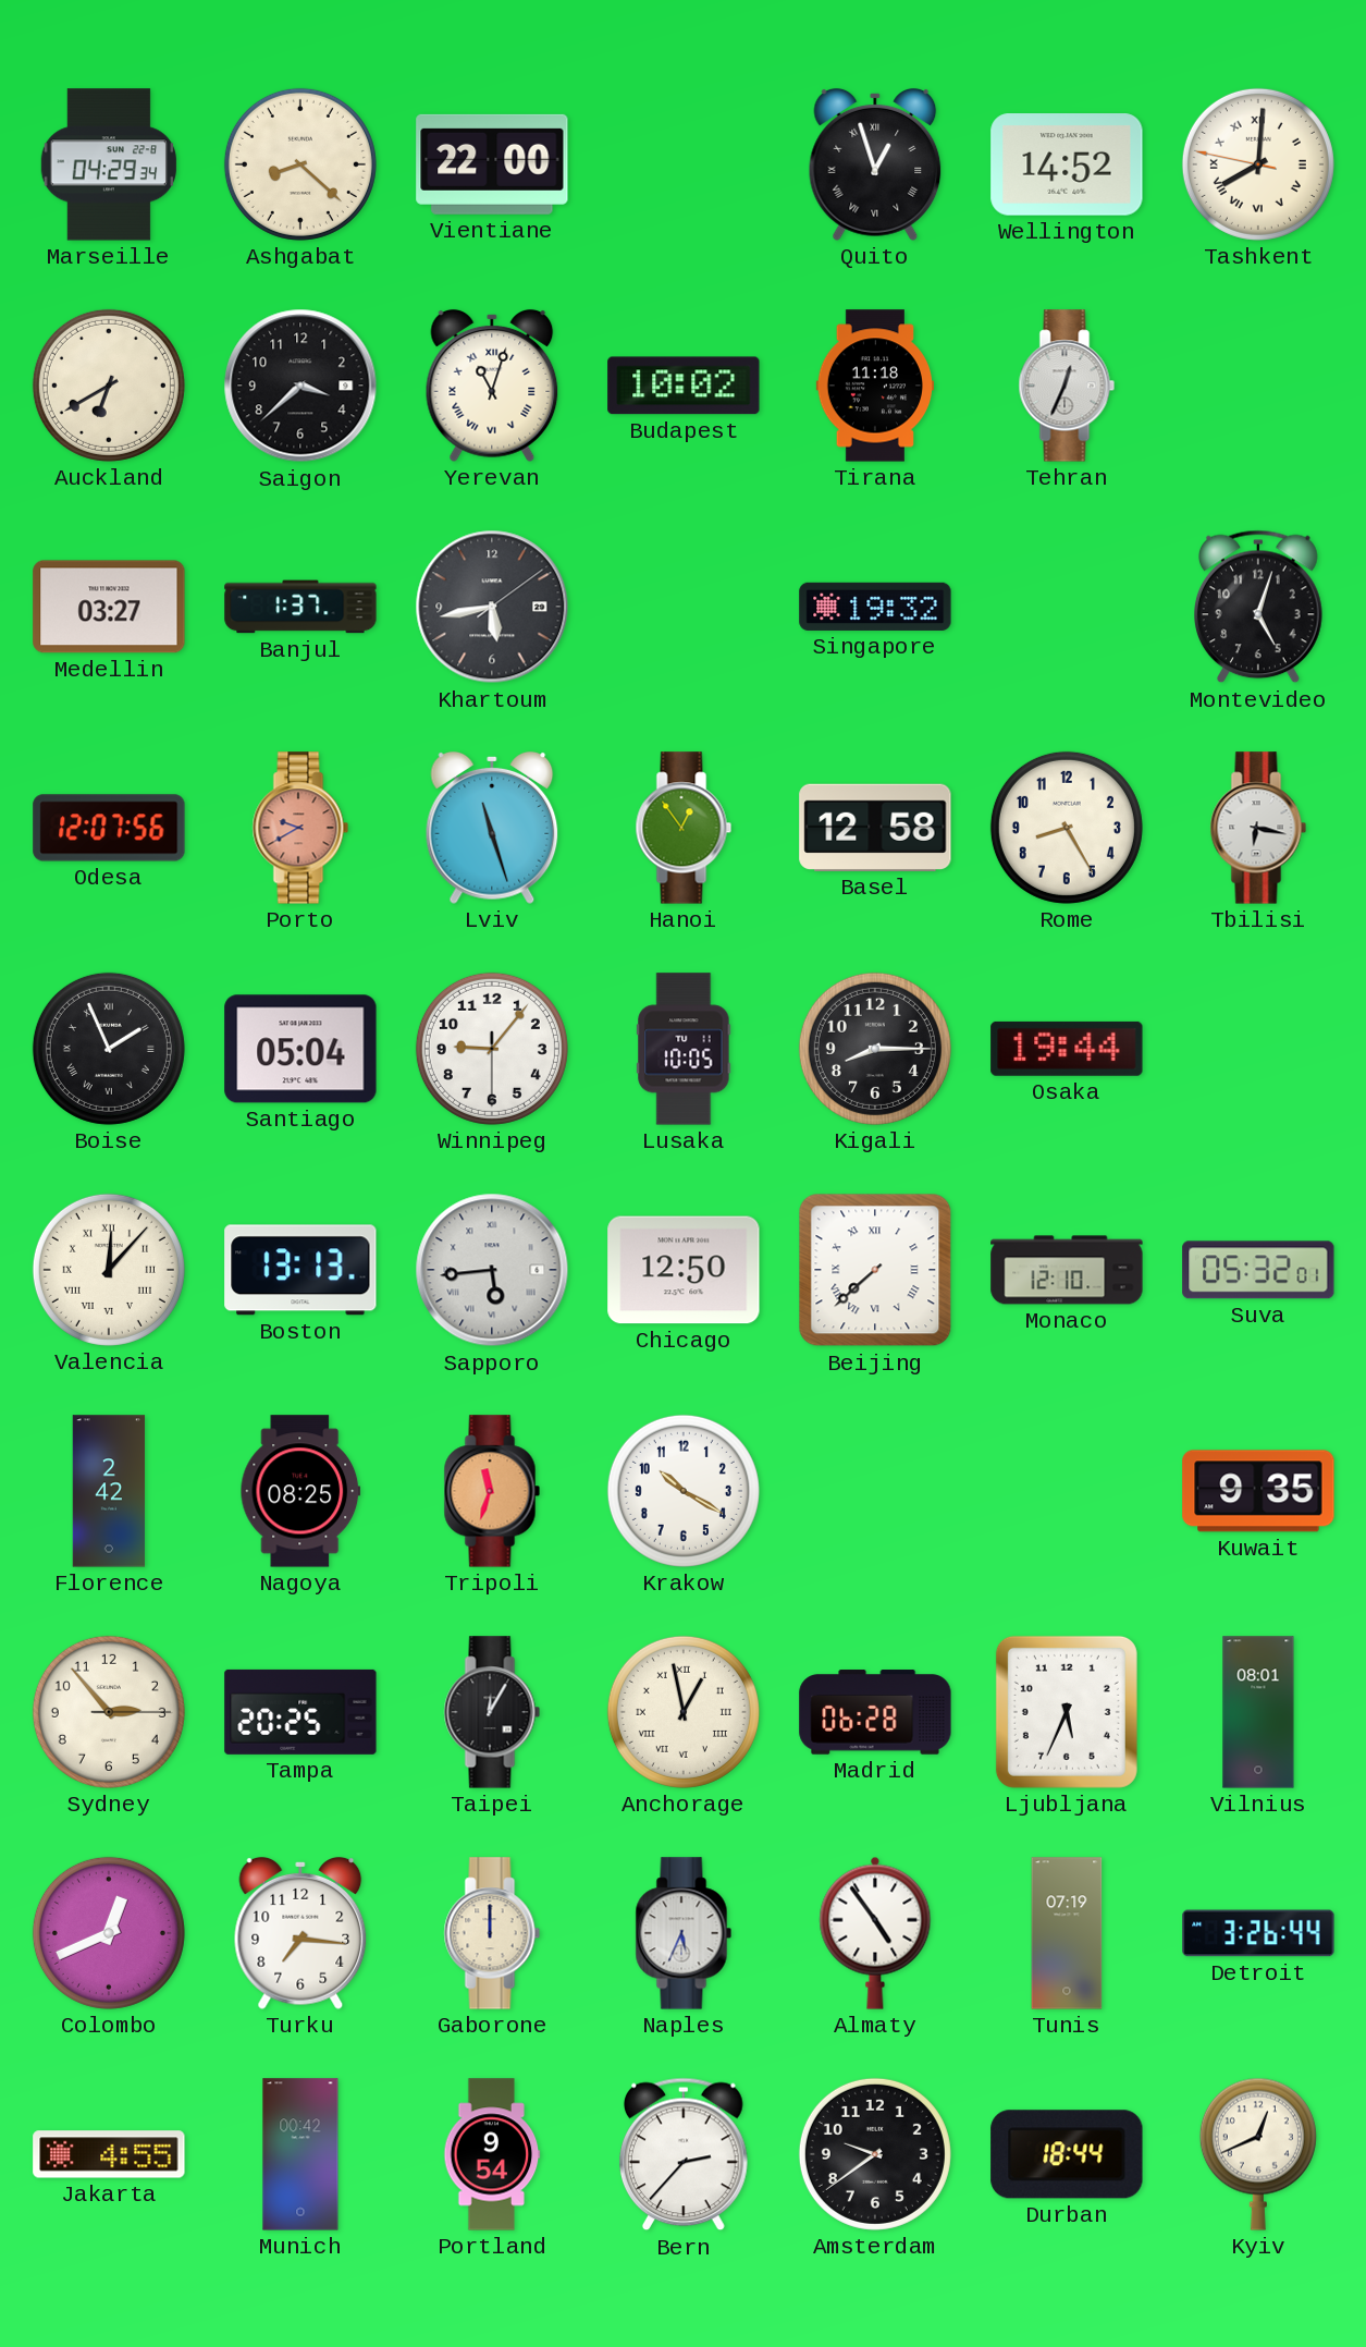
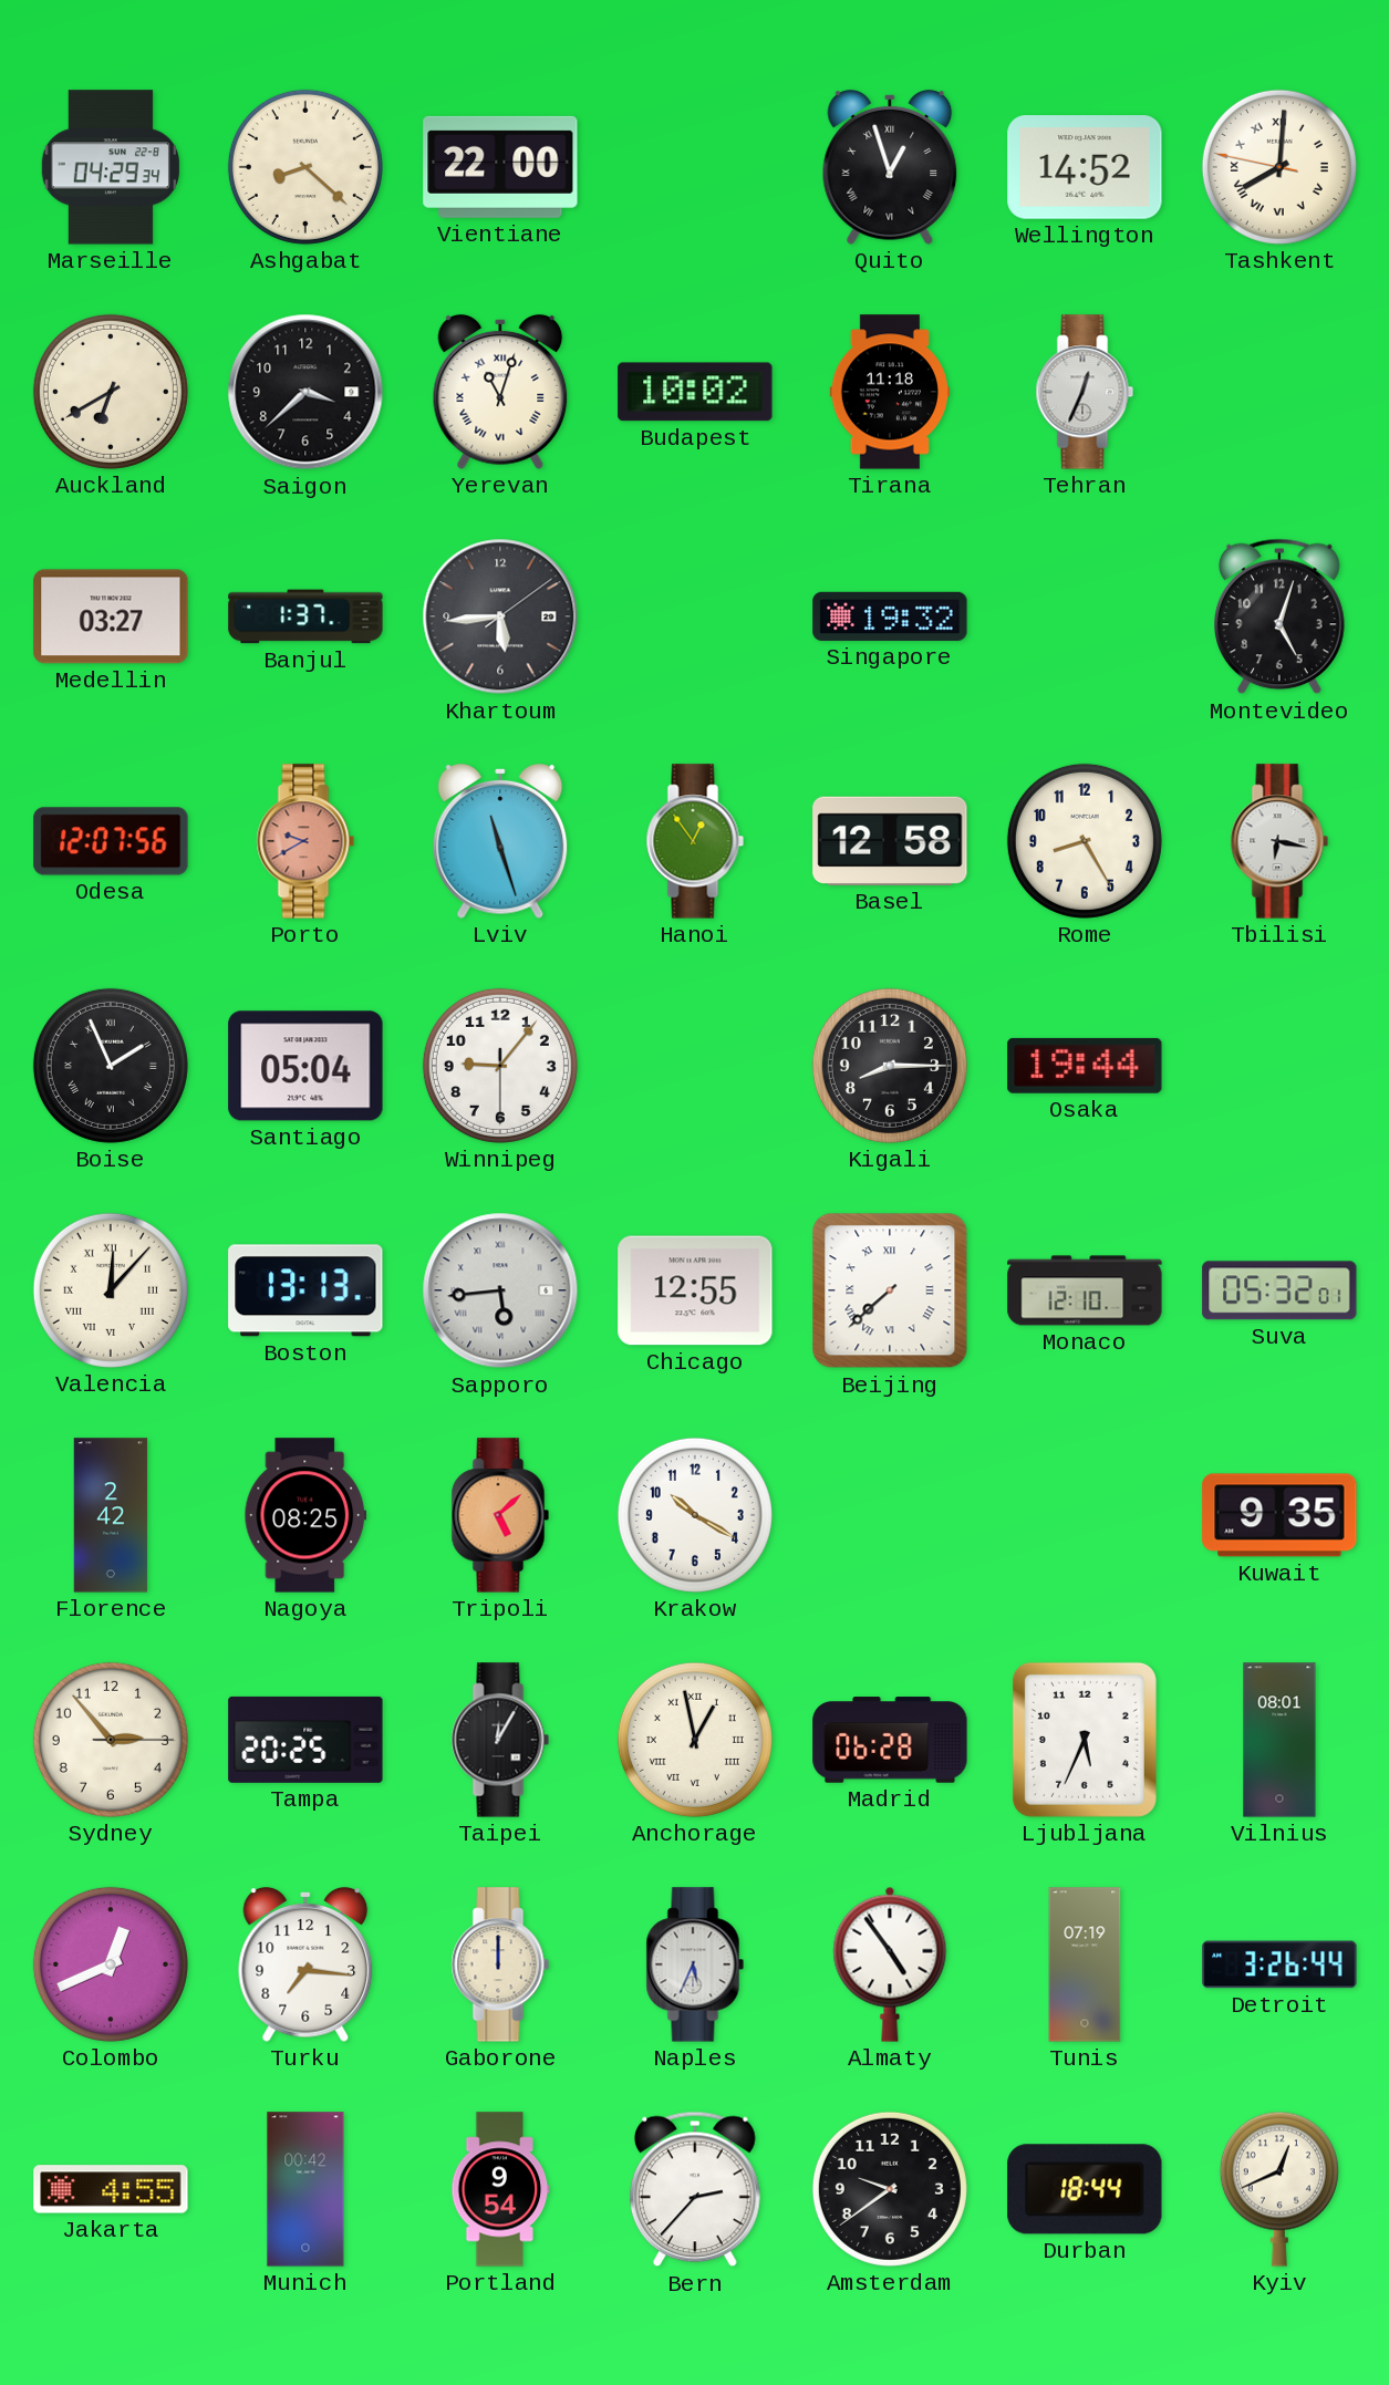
Khartoum: 5:43 -> 5:44
Lusaka: 10:05 -> none
Chicago: 12:50 -> 12:55
Tripoli: 11:33 -> 5:08
